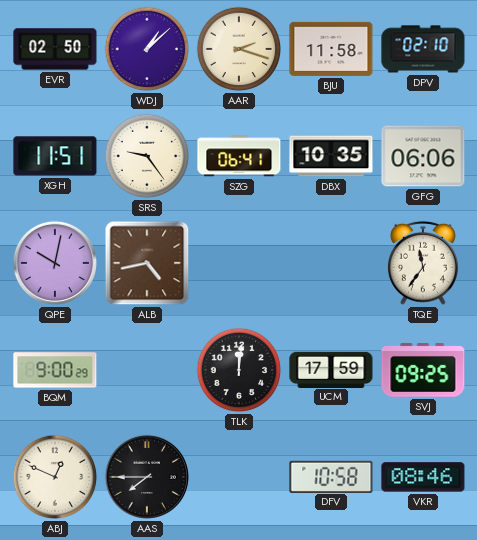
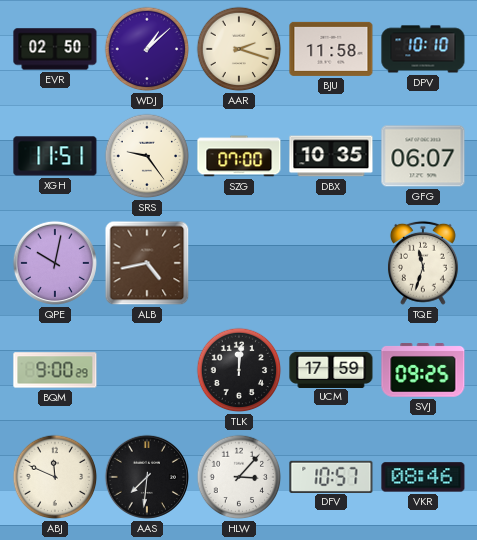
DPV: 02:10 -> 10:10
SZG: 06:41 -> 07:00
GFG: 06:06 -> 06:07
TQE: 11:36 -> 11:33
ABJ: 12:49 -> 11:49
AAS: 7:45 -> 7:31
HLW: none -> 3:07
DFV: 10:58 -> 10:57
